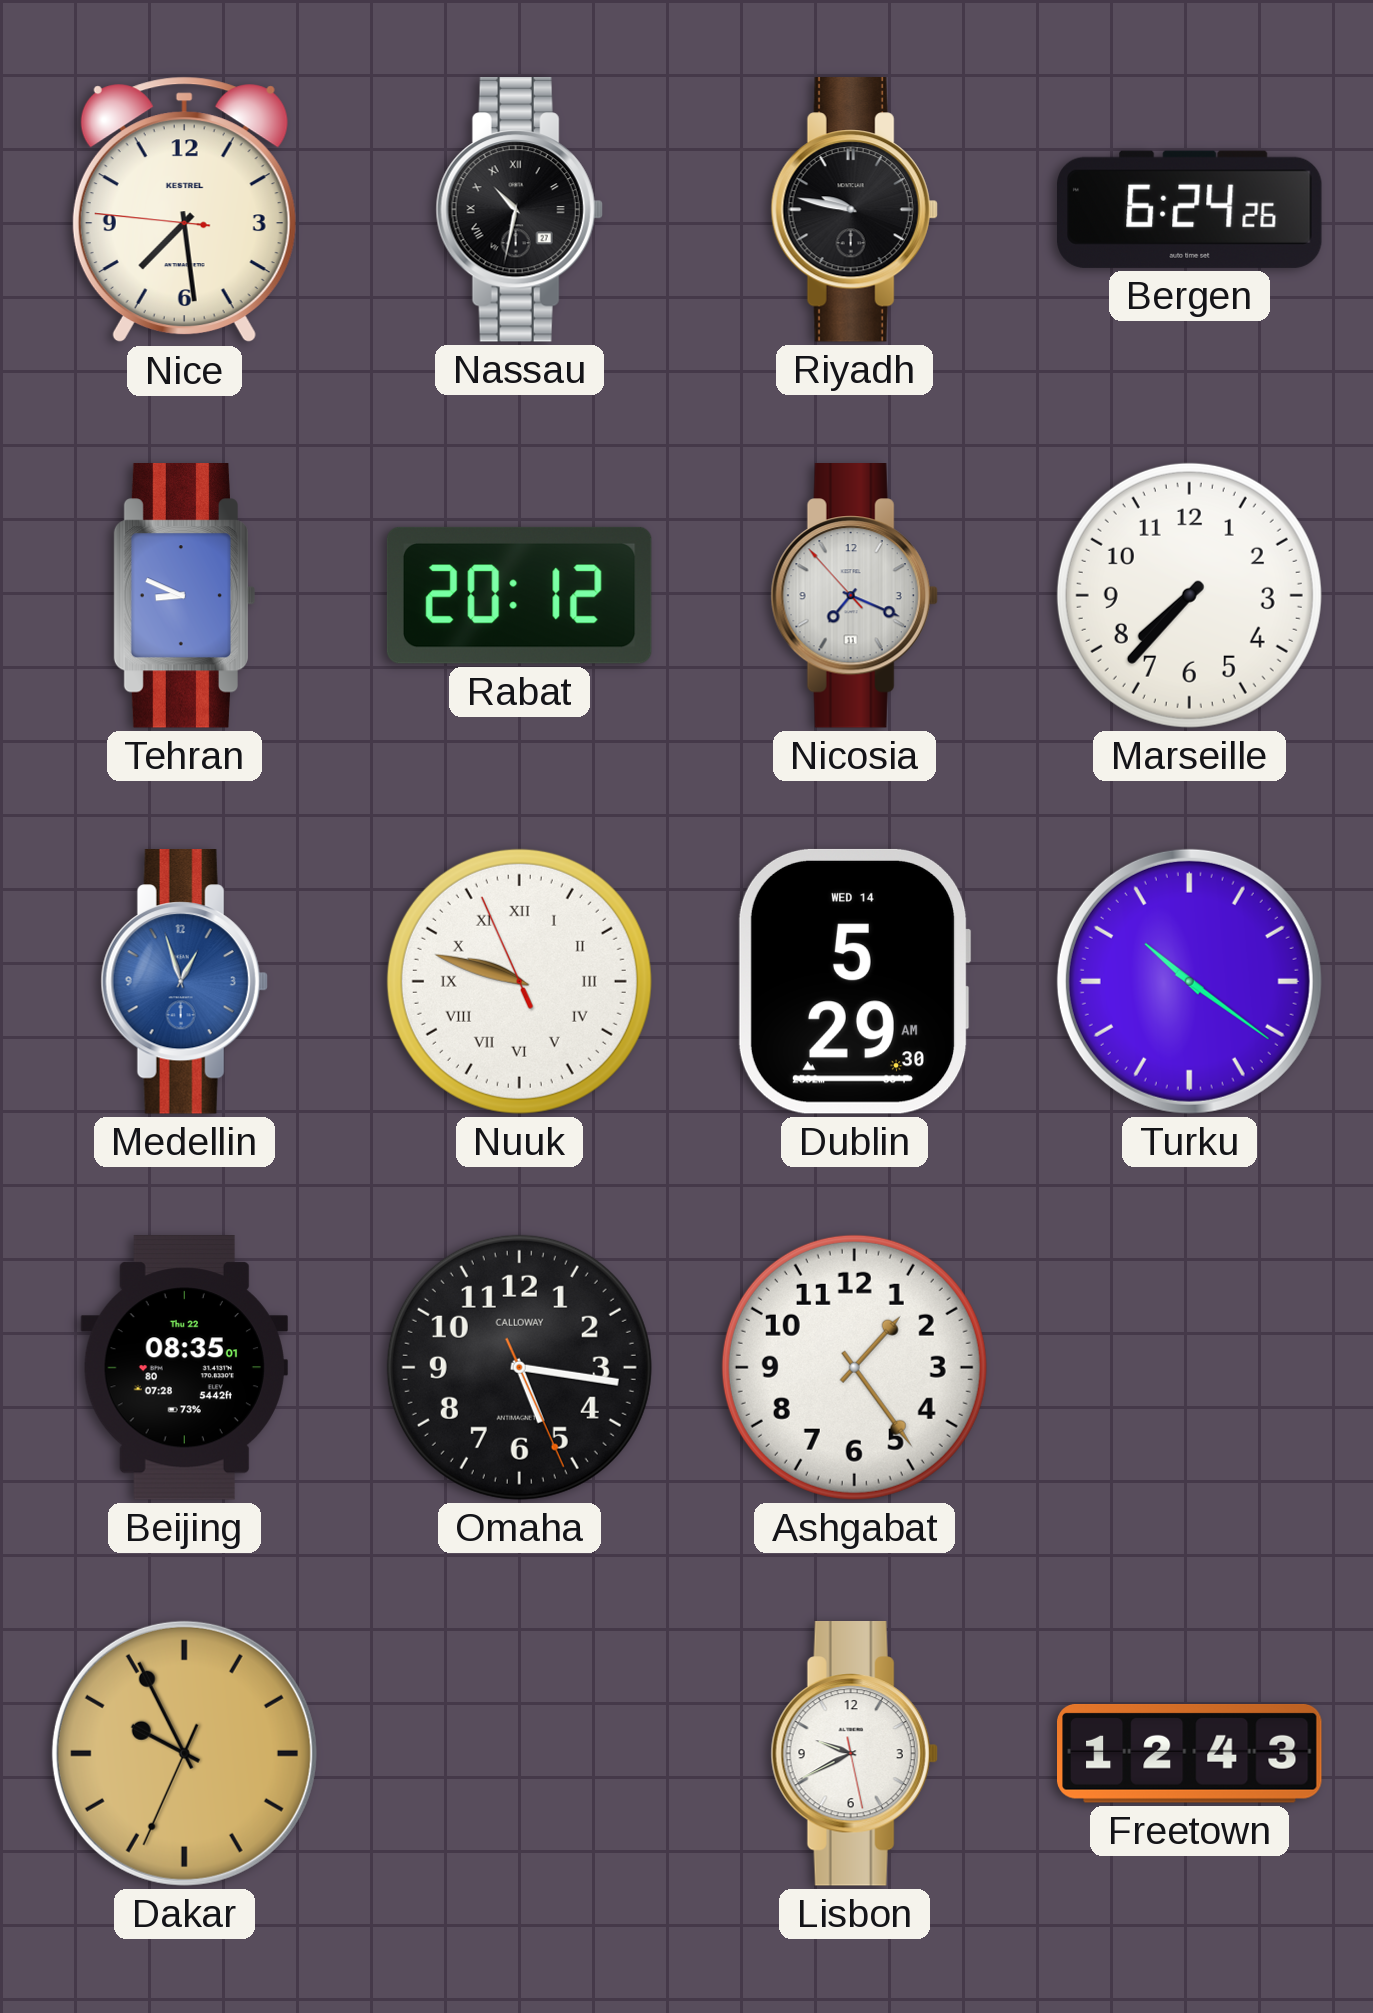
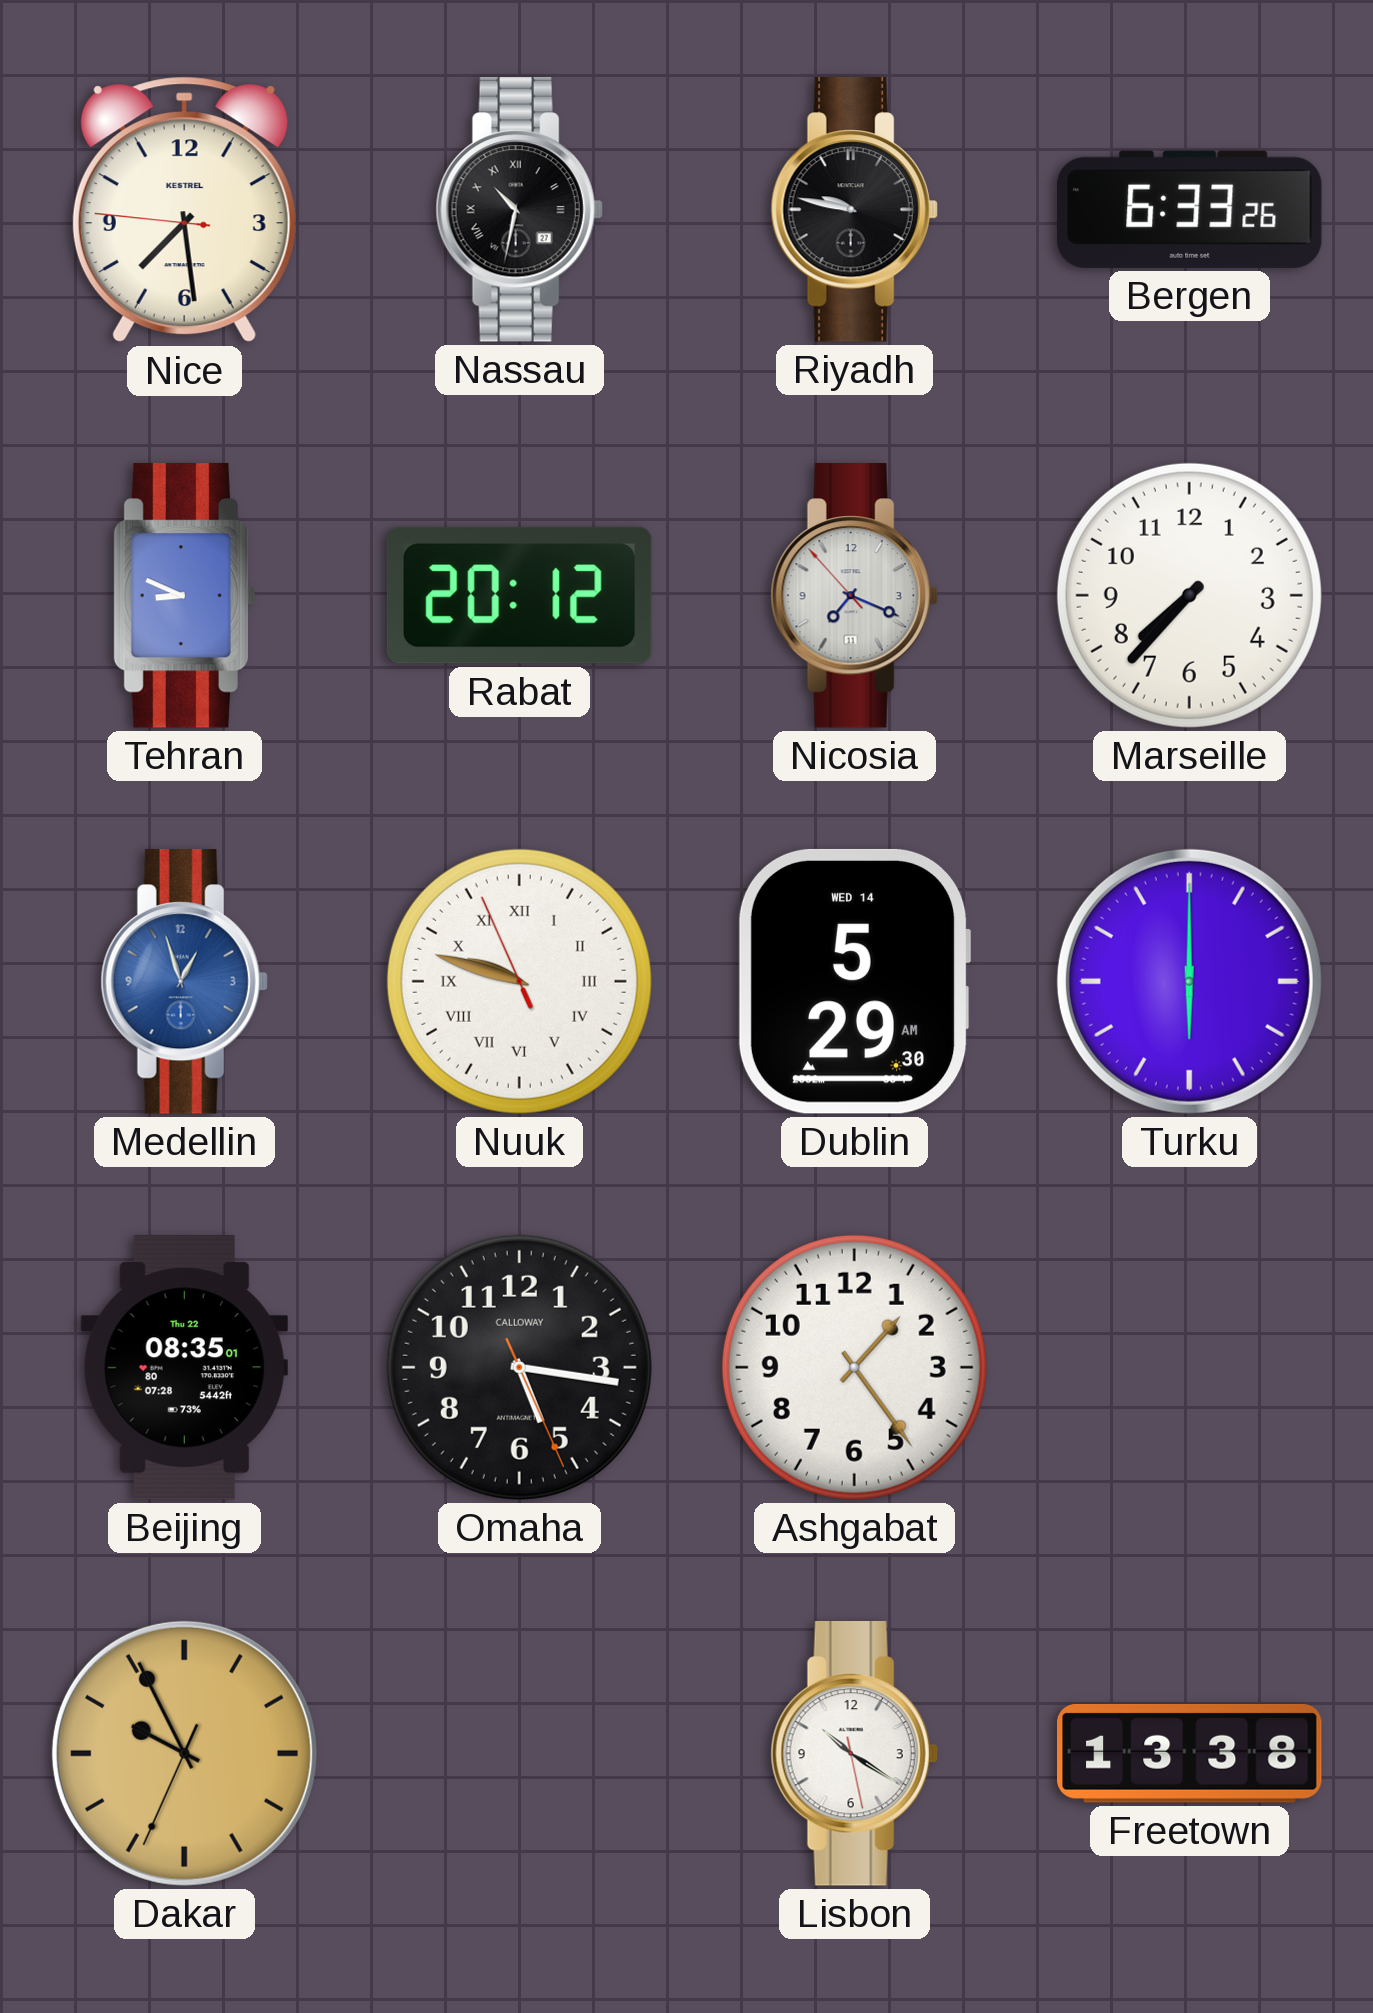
Bergen: 6:24 -> 6:33
Turku: 10:21 -> 6:00
Lisbon: 9:40 -> 10:20
Freetown: 12:43 -> 13:38
